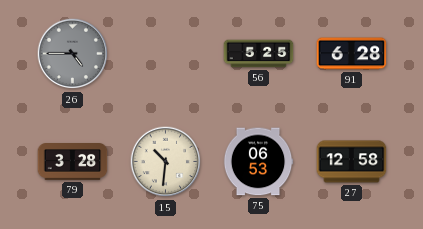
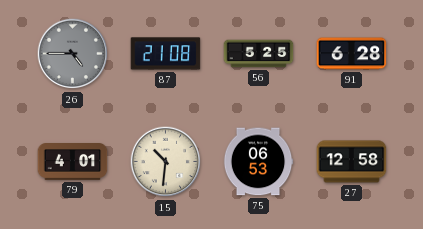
87: none -> 21:08
79: 3:28 -> 4:01
